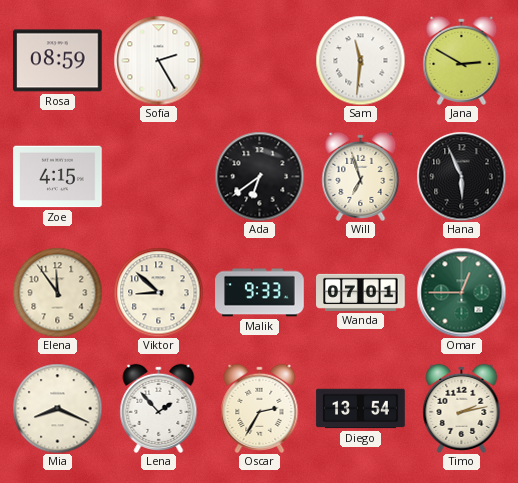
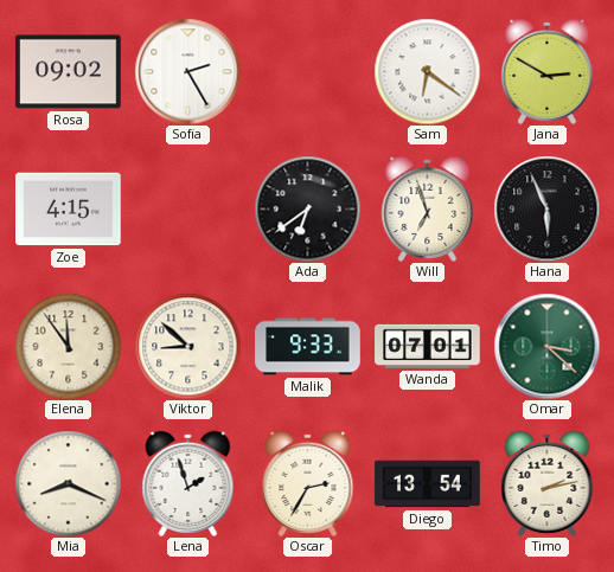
Rosa: 08:59 -> 09:02
Sam: 11:31 -> 6:21
Omar: 12:45 -> 3:22
Lena: 1:53 -> 1:57
